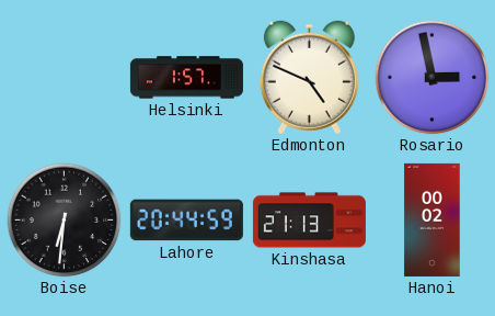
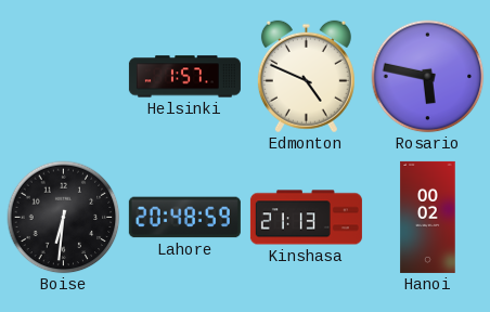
Rosario: 2:58 -> 5:47
Lahore: 20:44 -> 20:48
